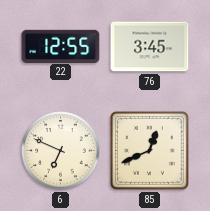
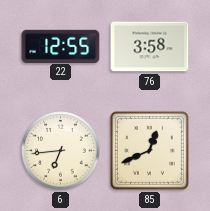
76: 3:45 -> 3:58
6: 6:49 -> 6:44
